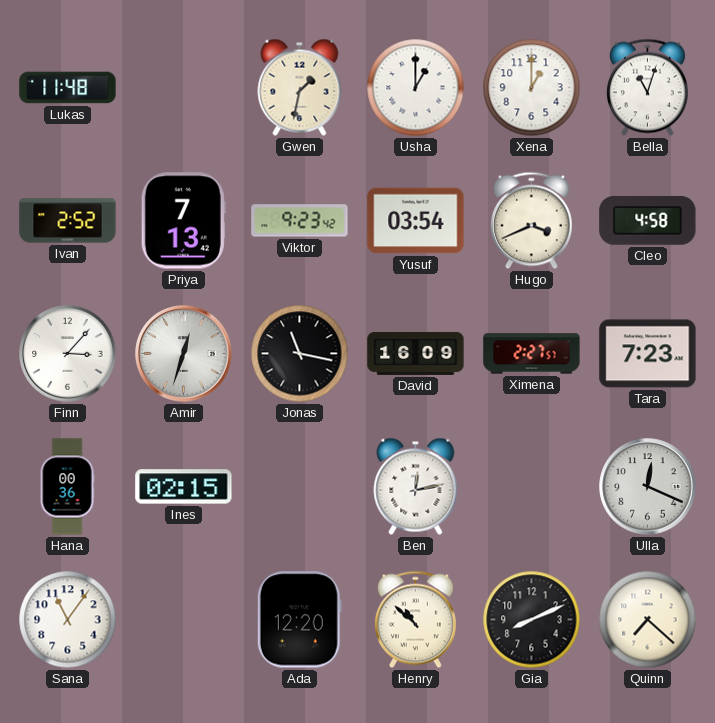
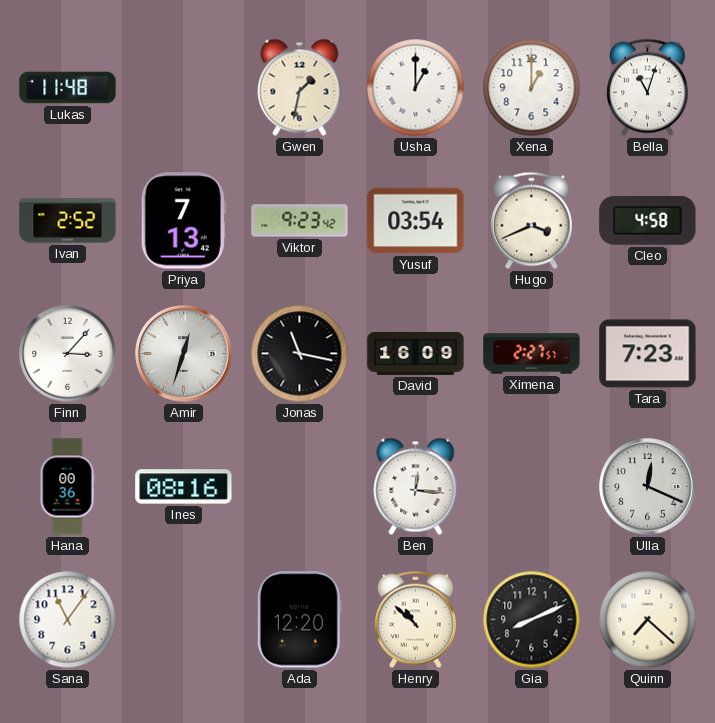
Ines: 02:15 -> 08:16
Ben: 12:13 -> 12:16
